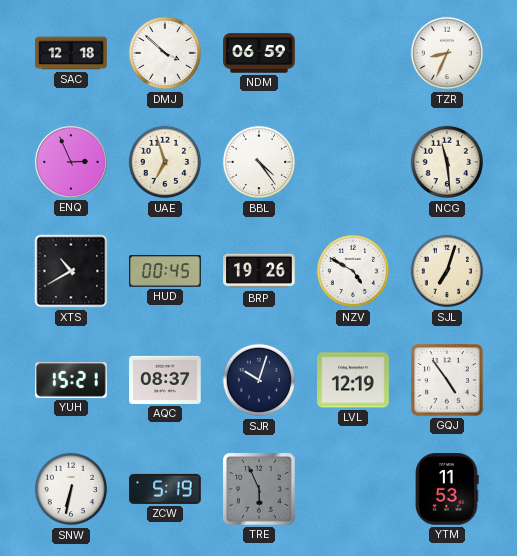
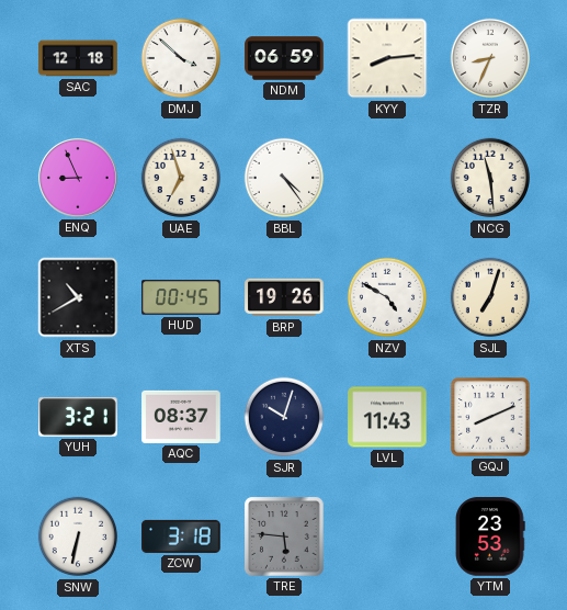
KYY: none -> 8:14
ENQ: 2:56 -> 8:56
YUH: 15:21 -> 3:21
LVL: 12:19 -> 11:43
GQJ: 4:54 -> 8:11
ZCW: 5:19 -> 3:18
TRE: 5:56 -> 5:46
YTM: 11:53 -> 23:53
